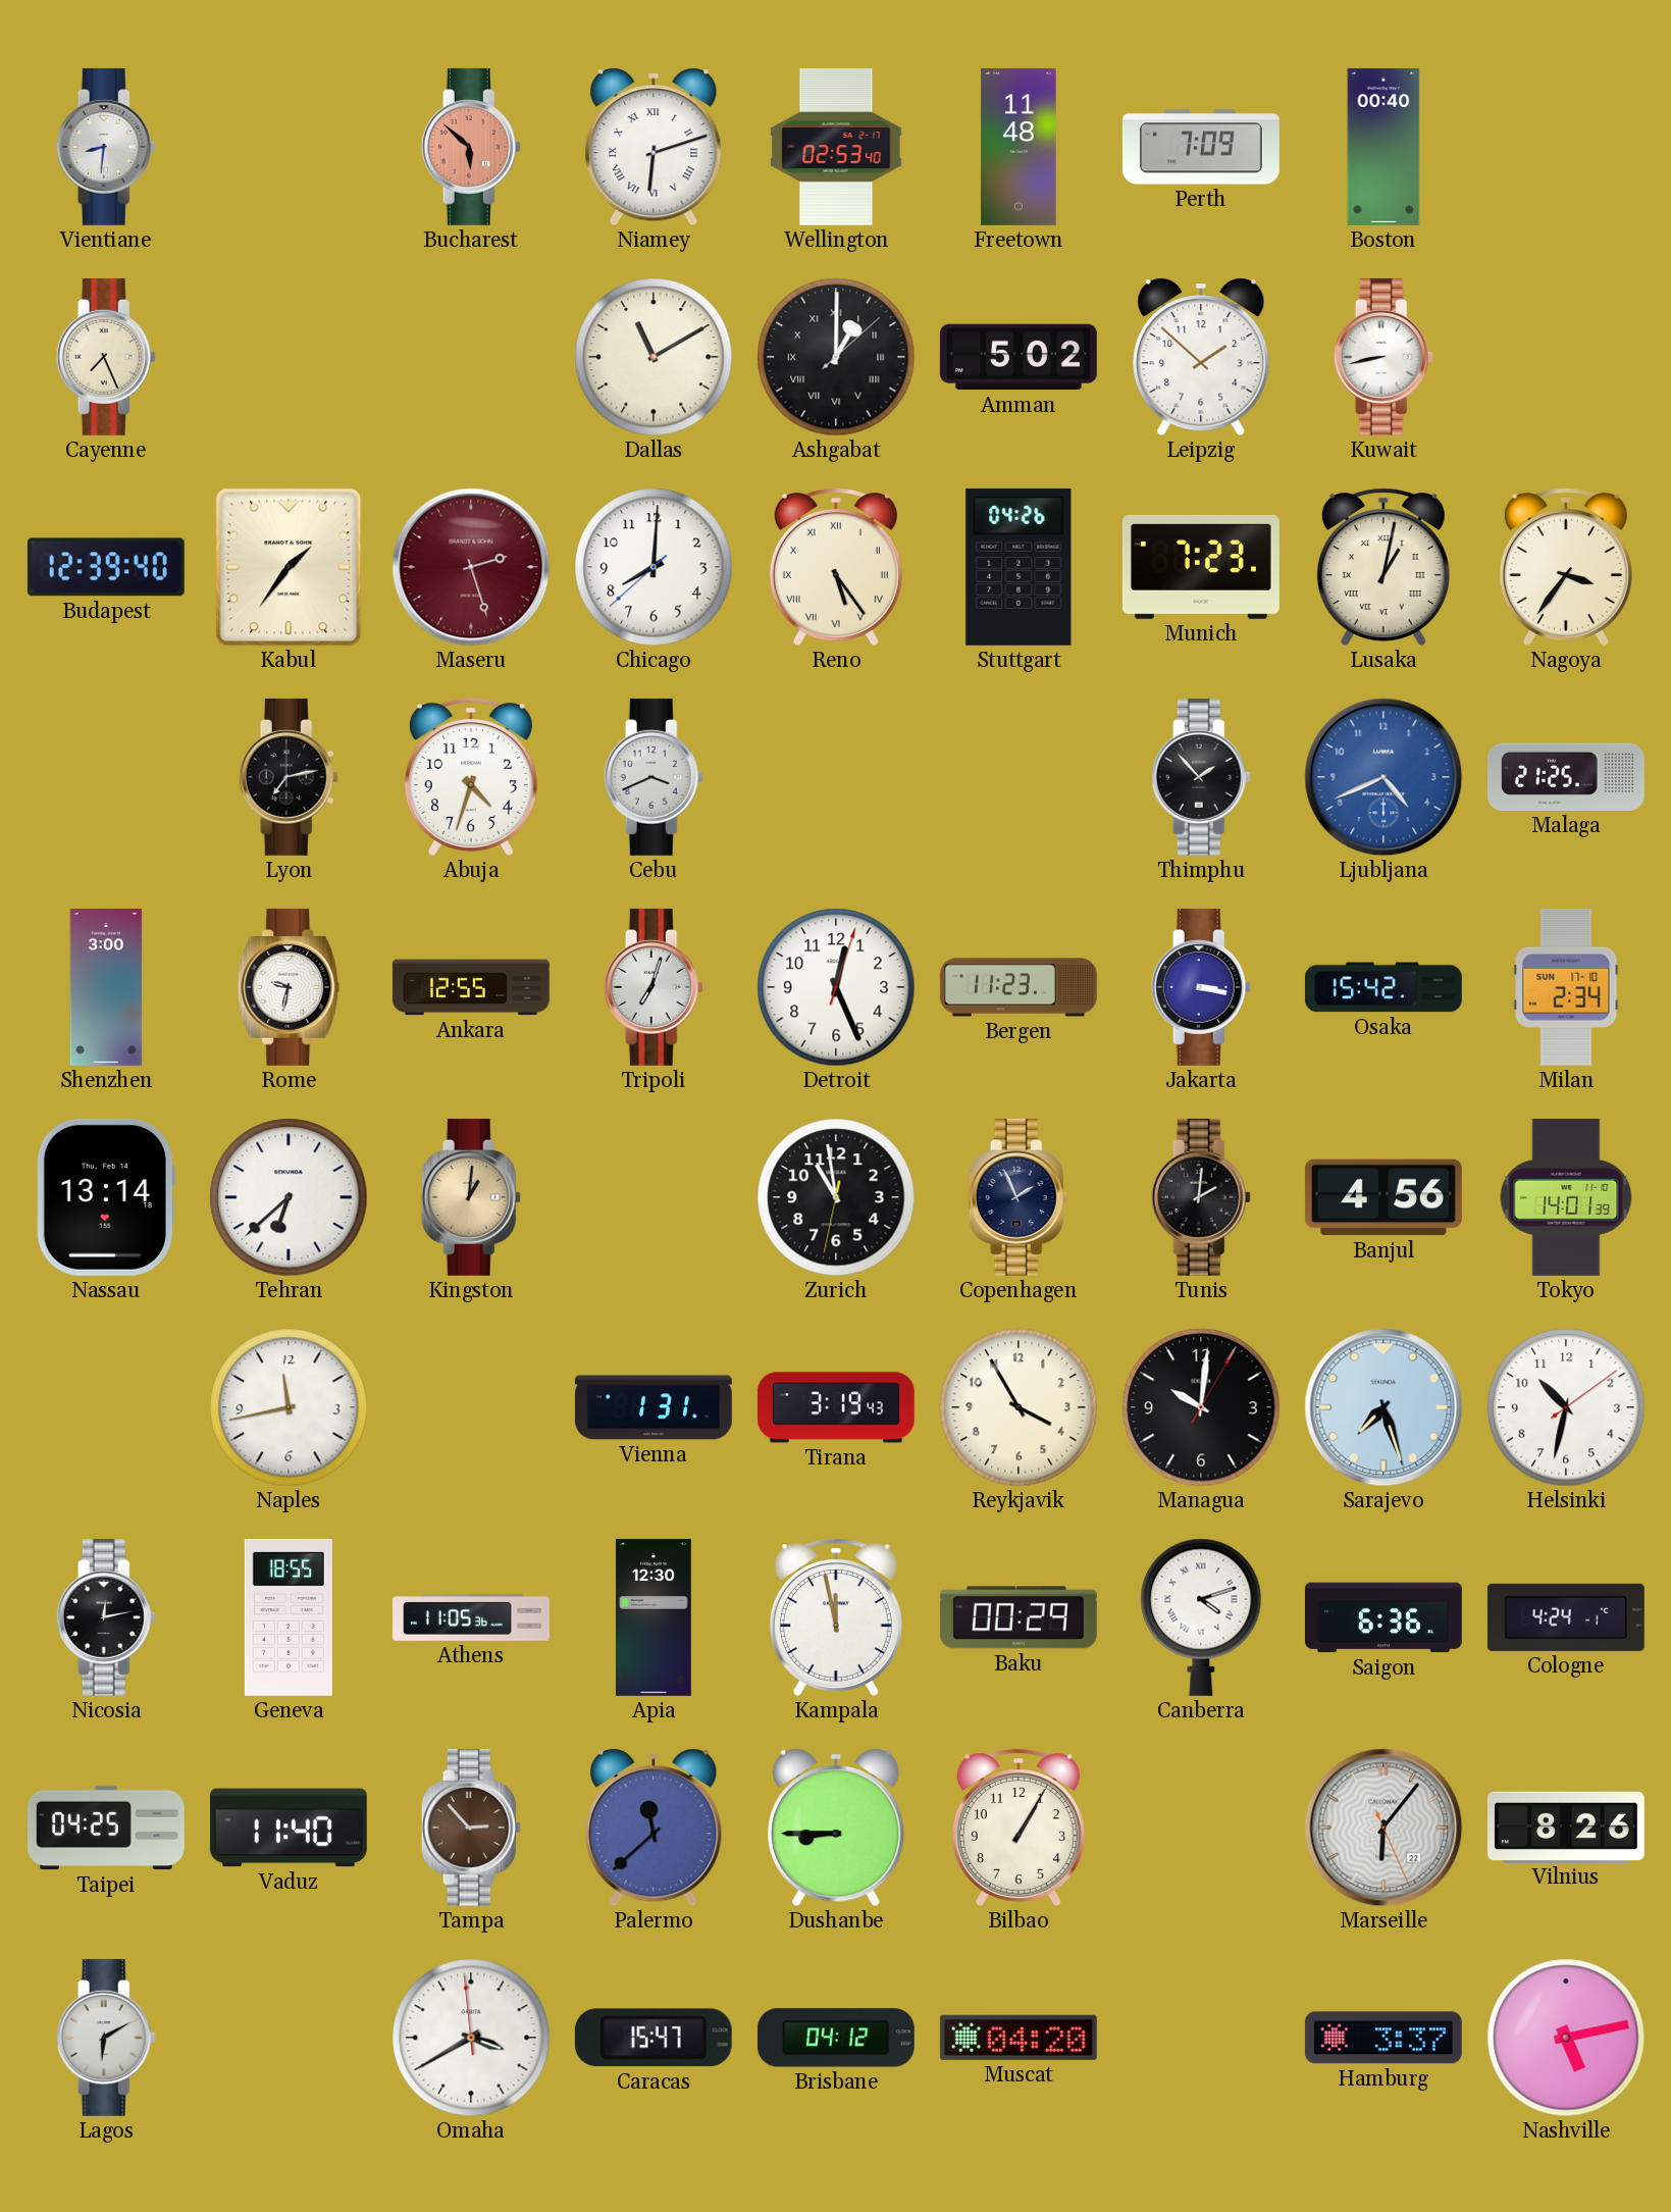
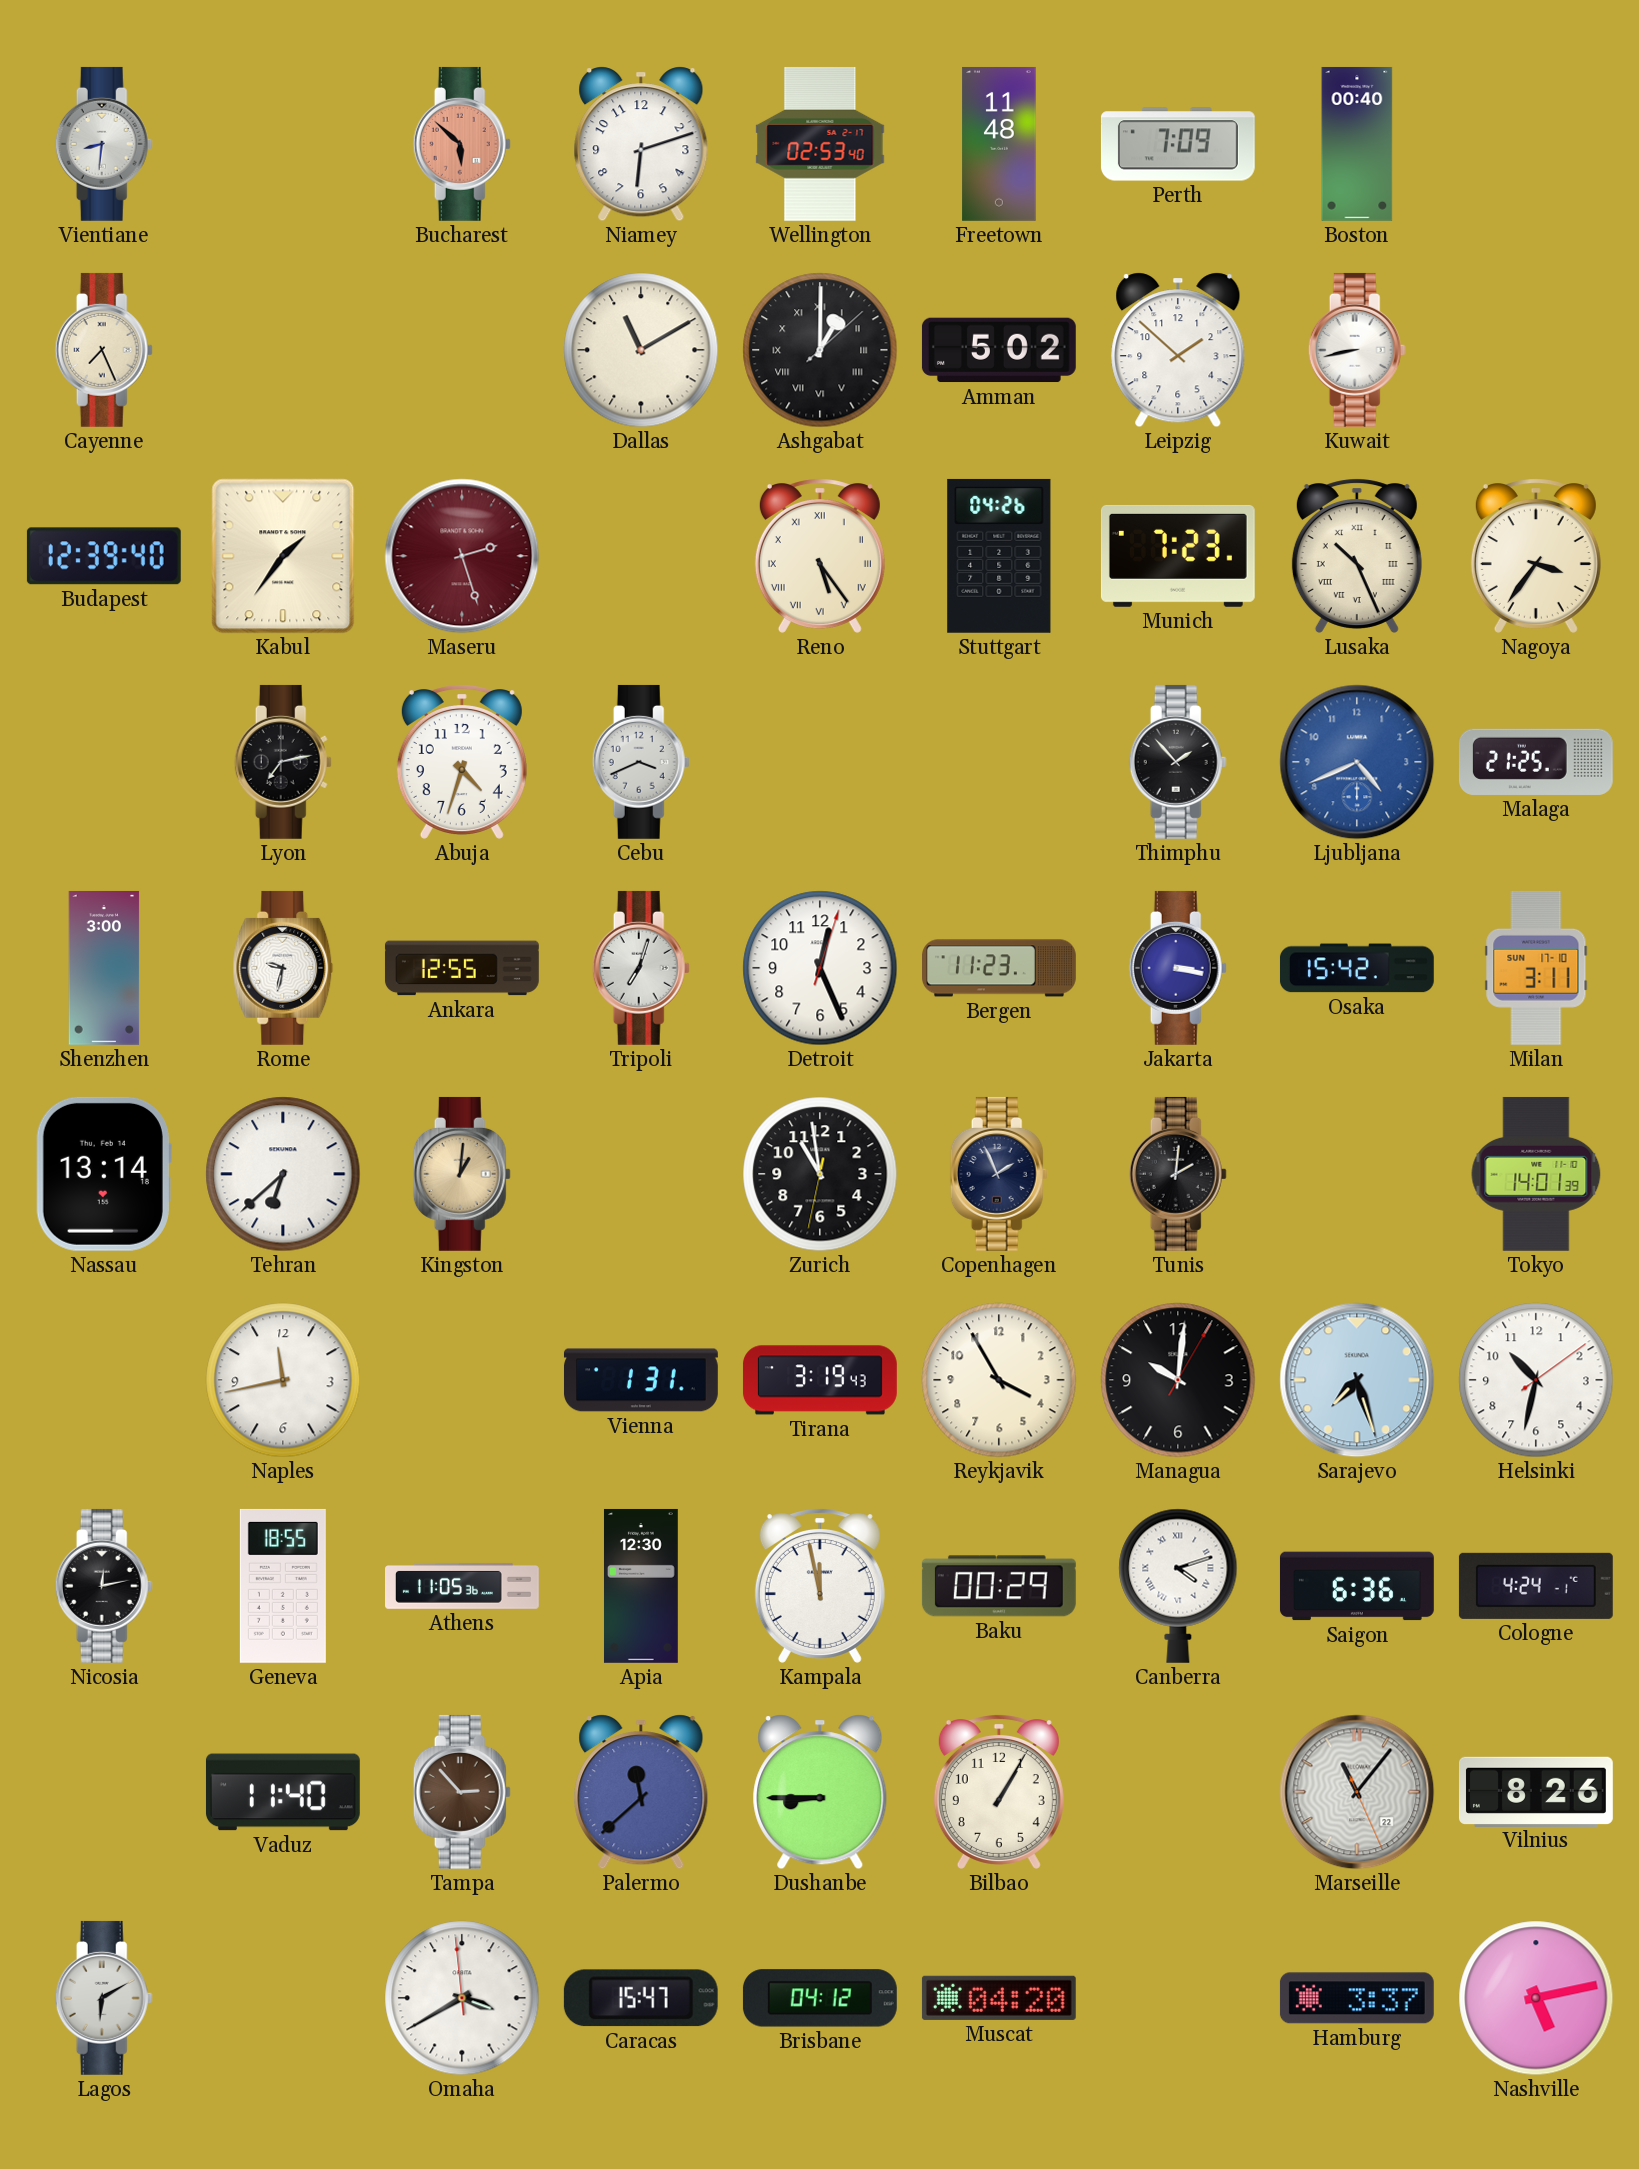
Niamey numerals: Roman -> Arabic
Chicago: 8:00 -> none
Lusaka: 1:02 -> 10:26
Milan: 2:34 -> 3:11
Banjul: 4:56 -> none
Taipei: 04:25 -> none
Marseille: 6:06 -> 11:06
